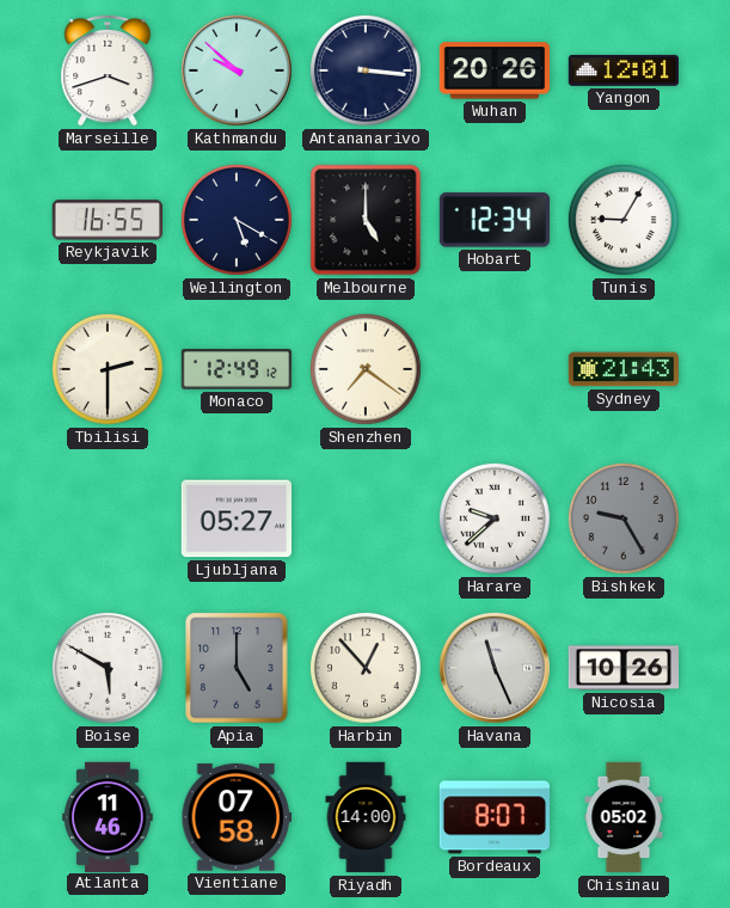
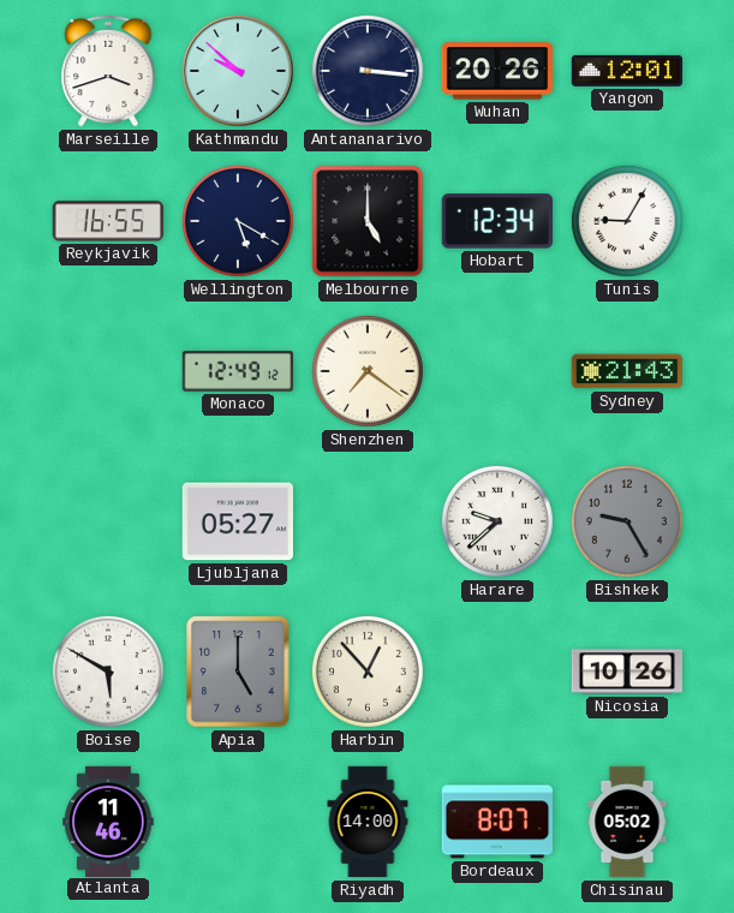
Tbilisi: 2:30 -> none
Havana: 11:26 -> none
Vientiane: 07:58 -> none
